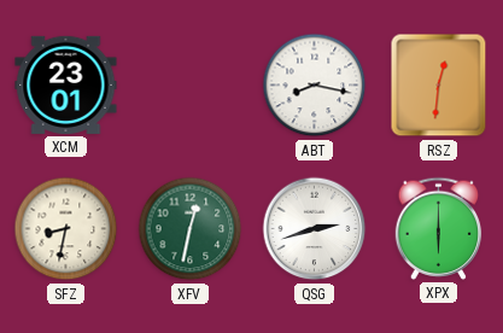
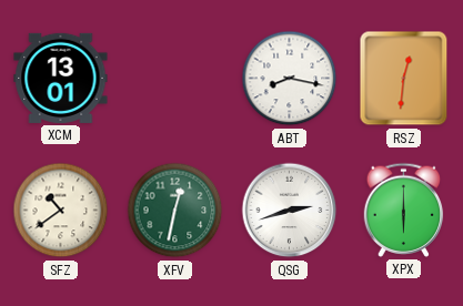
XCM: 23:01 -> 13:01
SFZ: 8:32 -> 10:39
